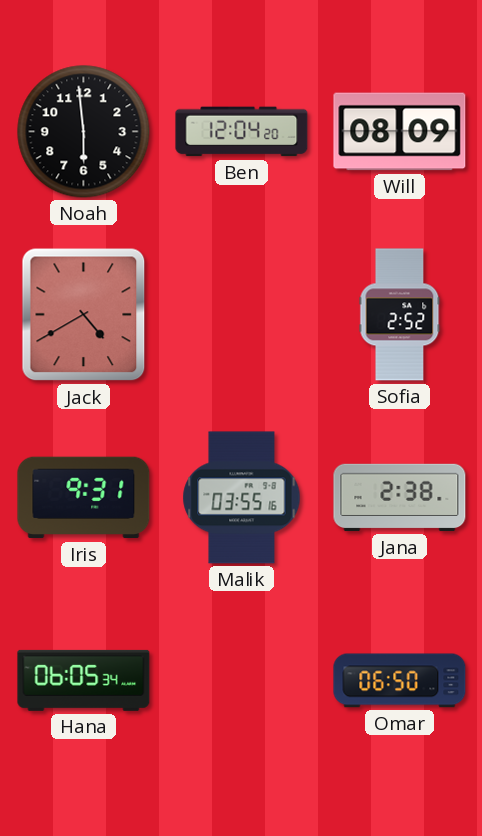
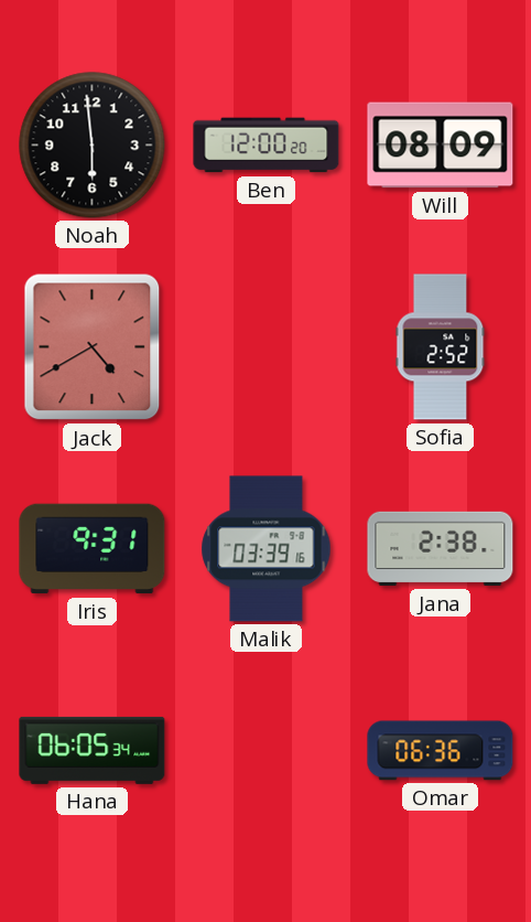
Ben: 12:04 -> 12:00
Malik: 03:55 -> 03:39
Omar: 06:50 -> 06:36
